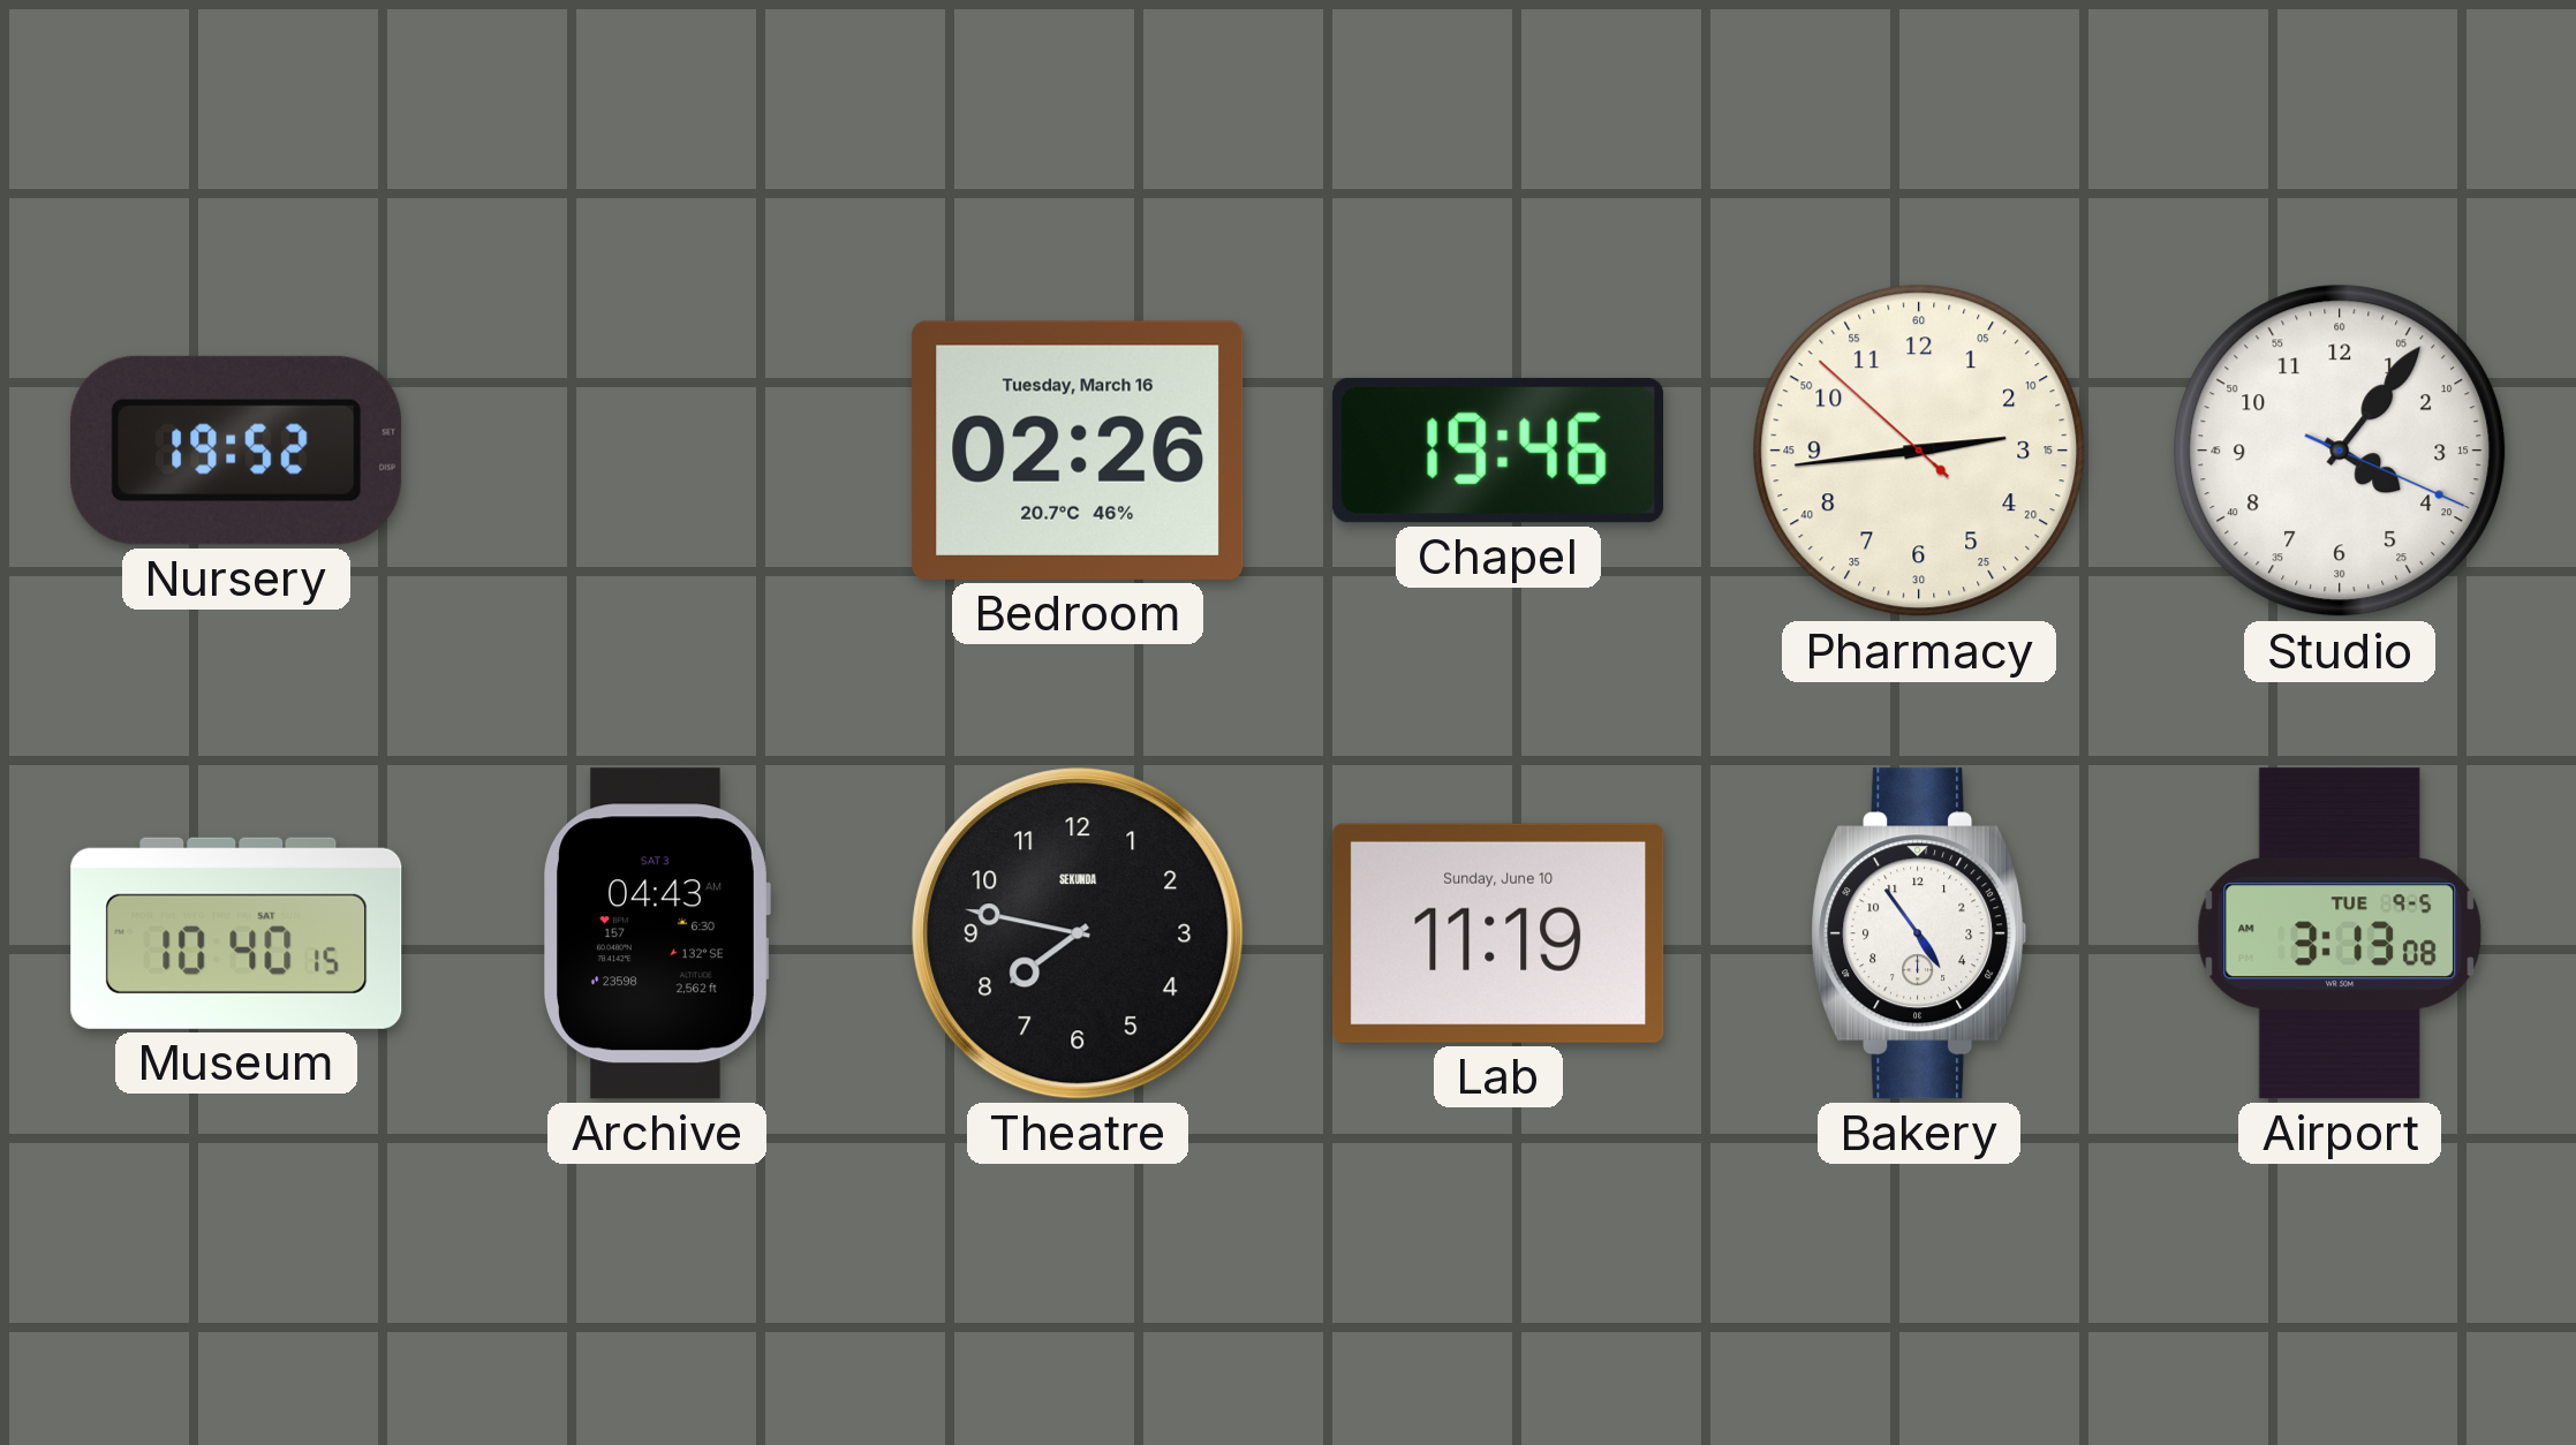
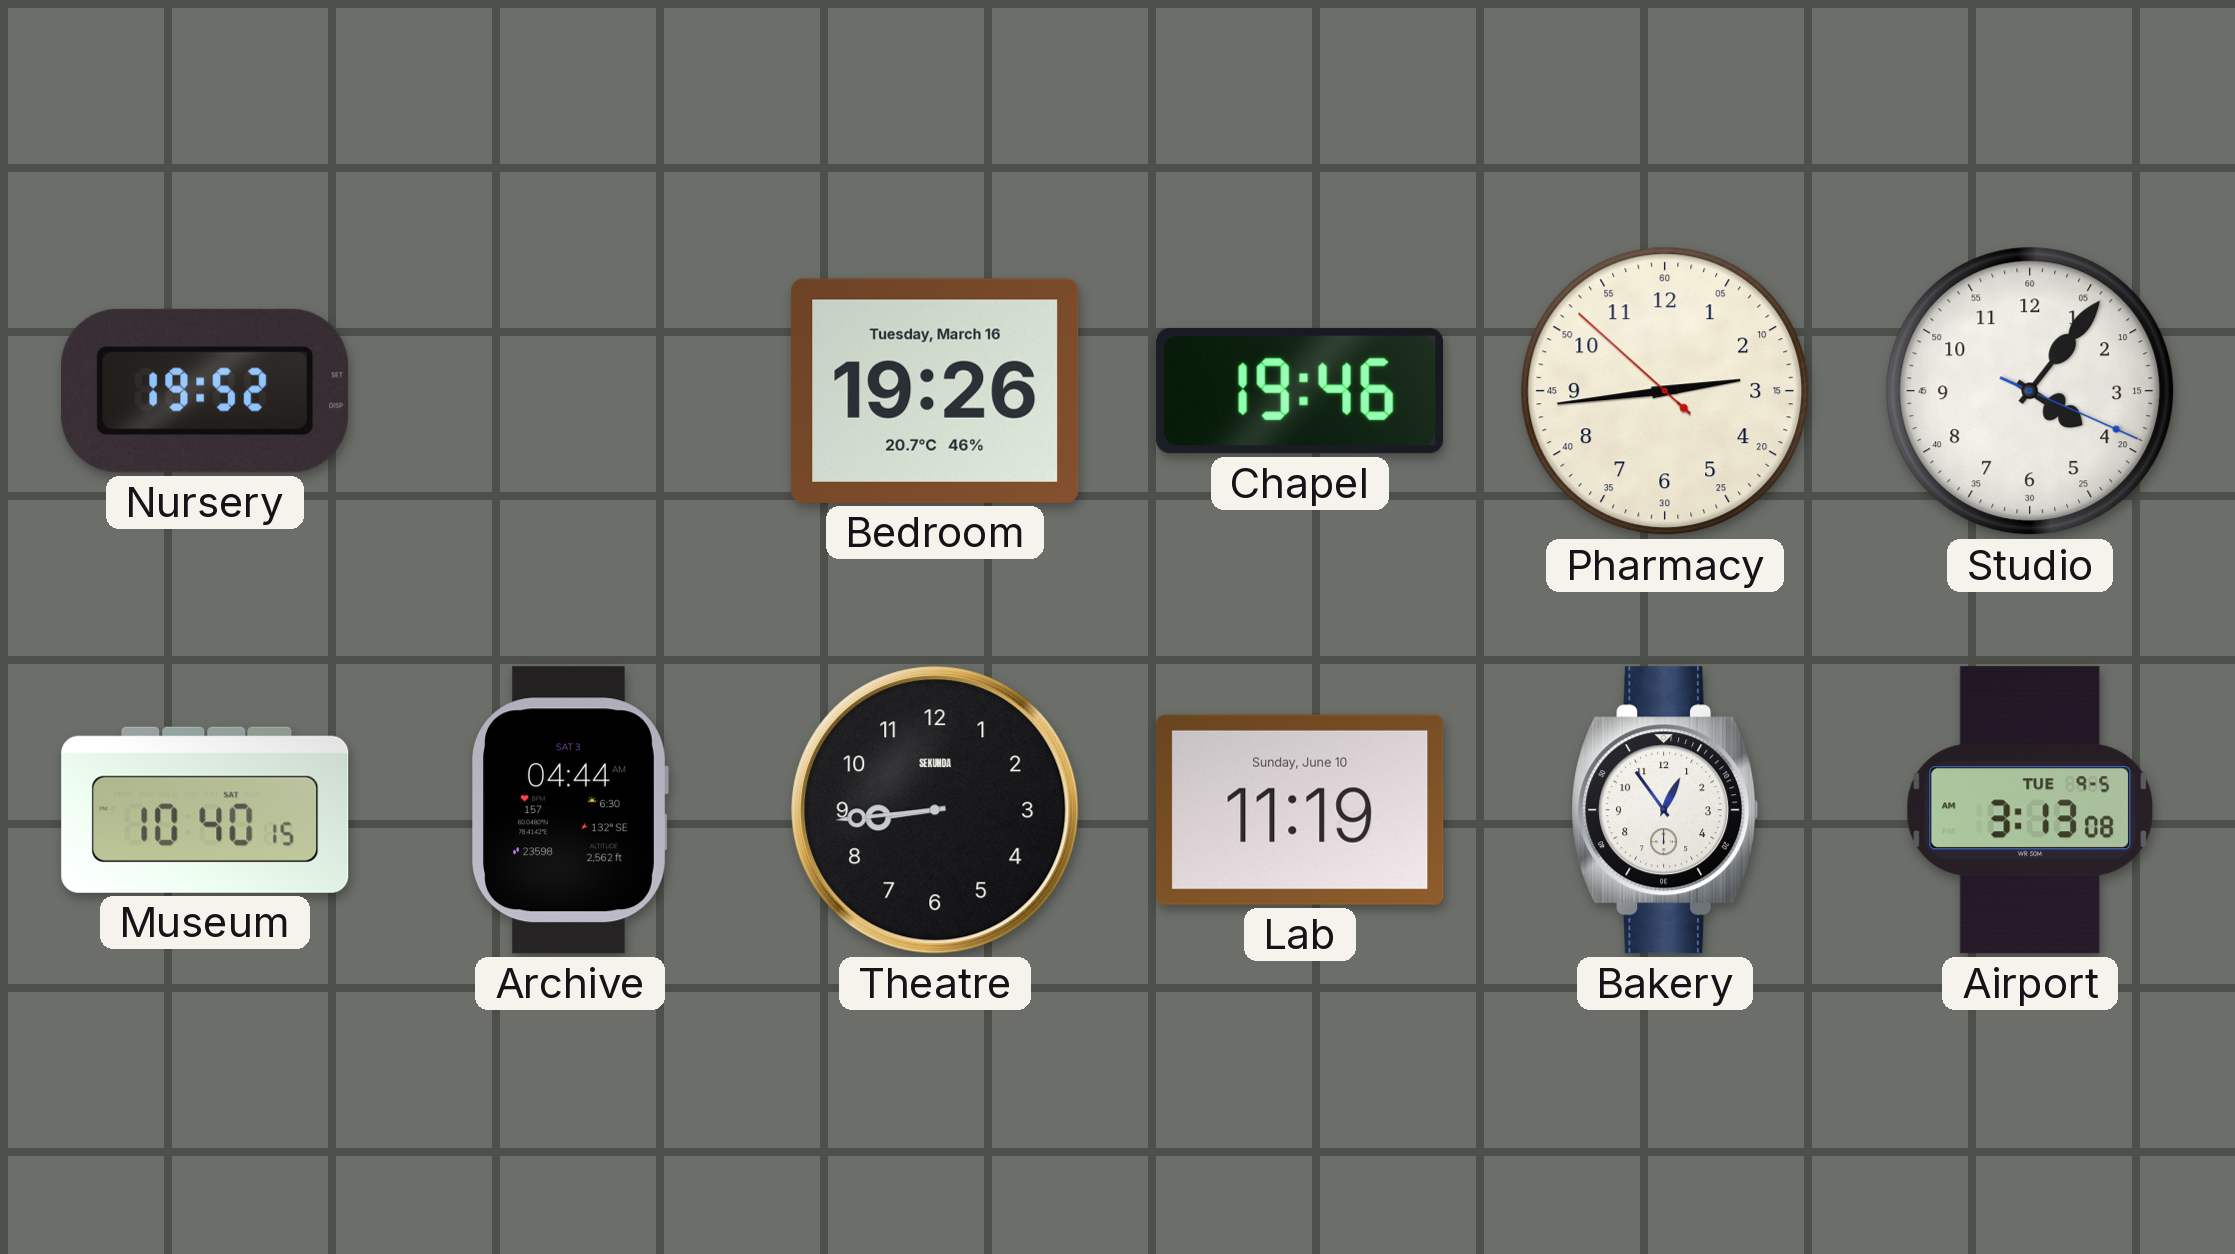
Bedroom: 02:26 -> 19:26
Archive: 04:43 -> 04:44
Theatre: 7:47 -> 8:44
Bakery: 4:54 -> 12:54
